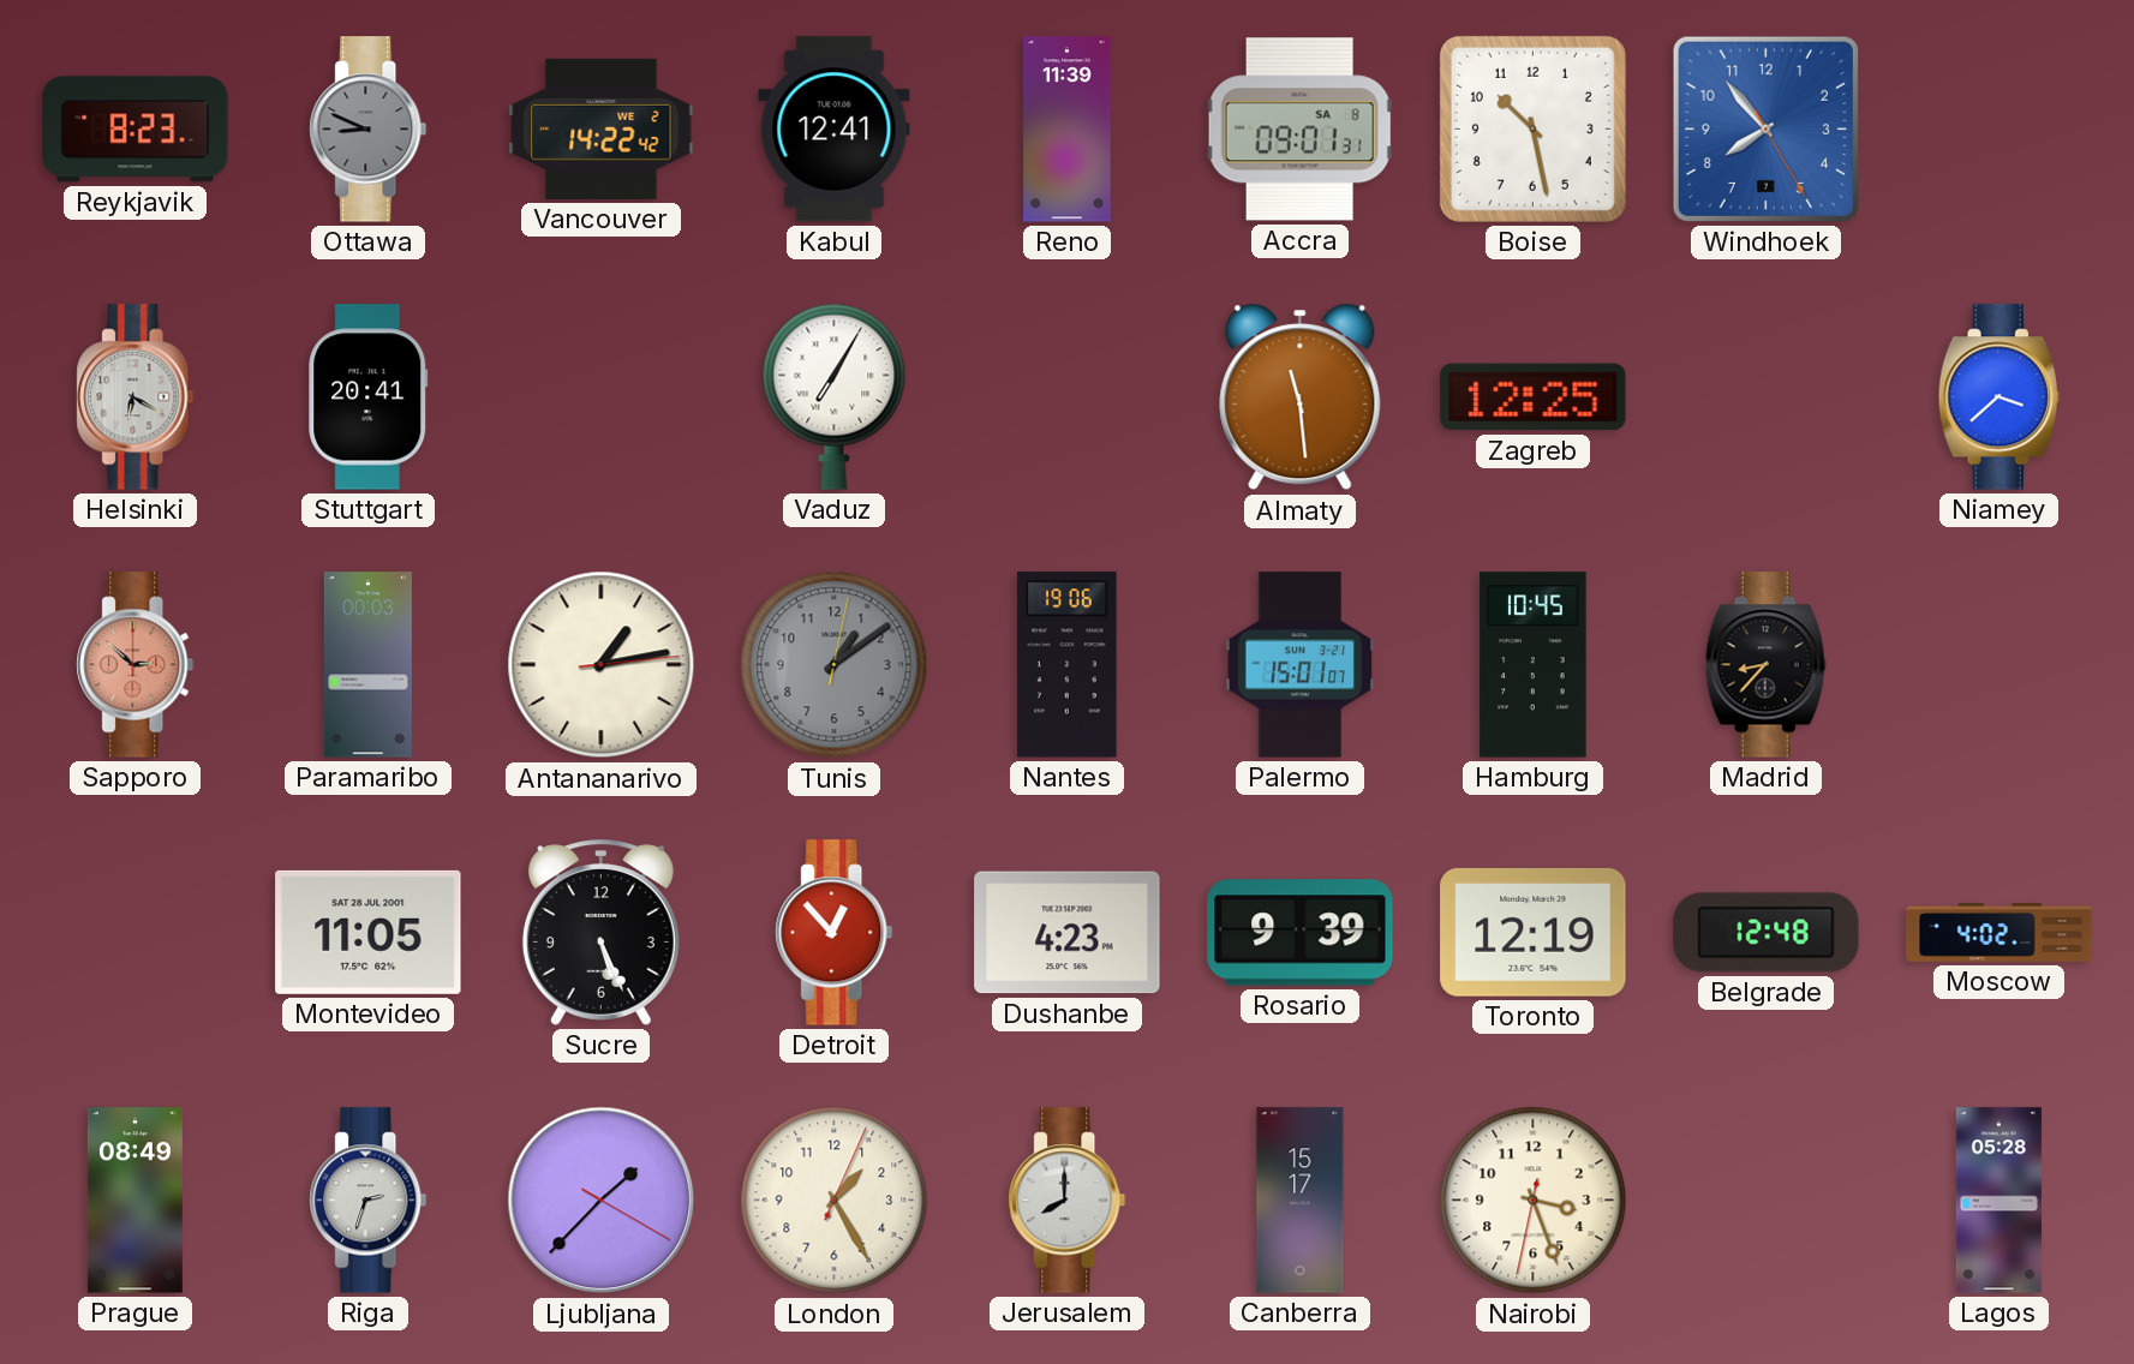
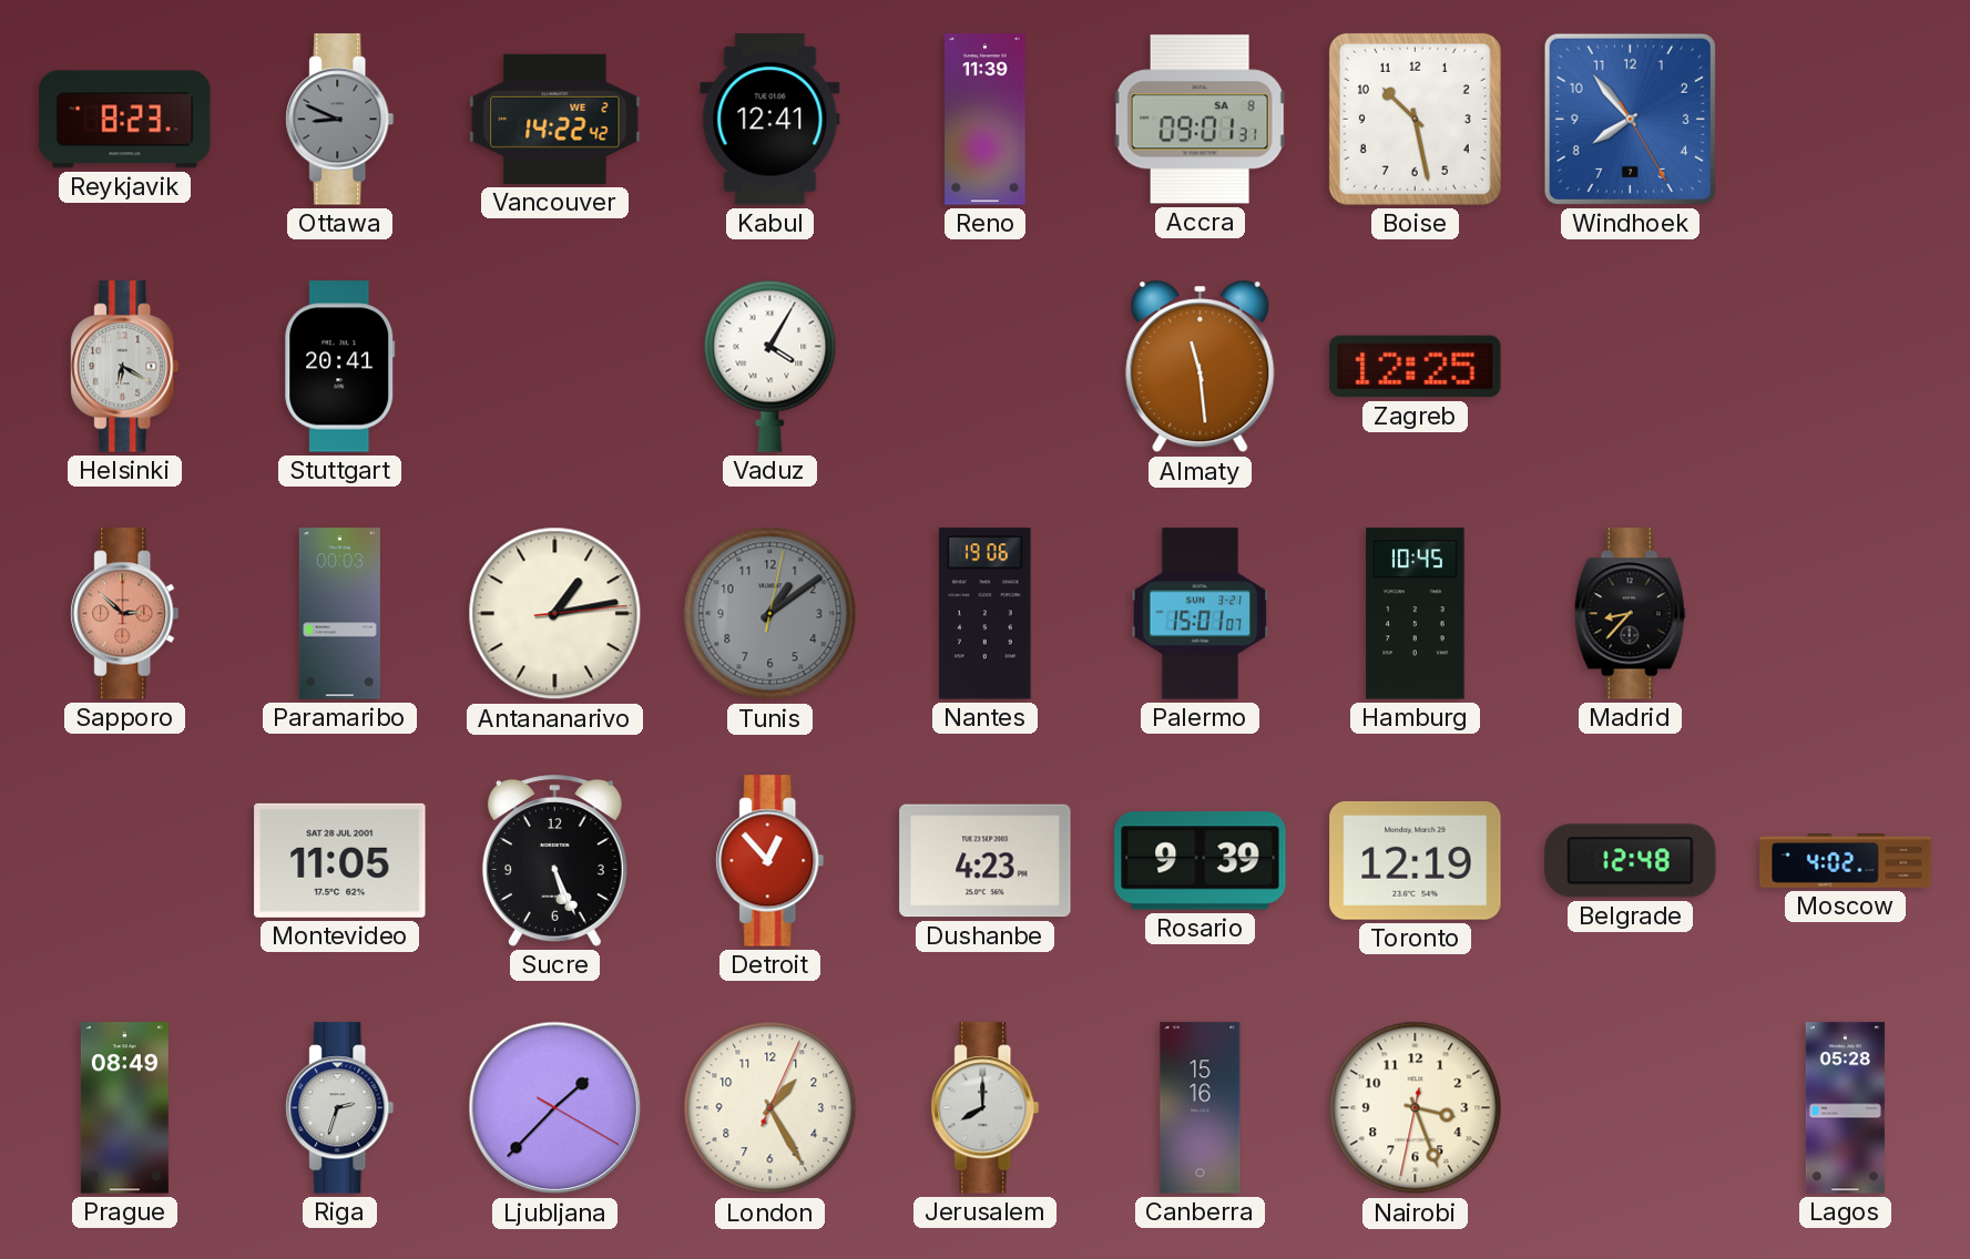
Vaduz: 7:05 -> 4:05
Niamey: 3:38 -> none
Canberra: 15:17 -> 15:16
